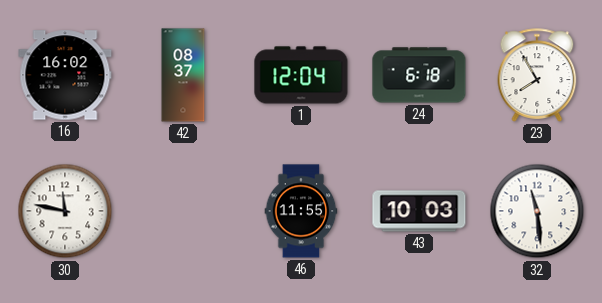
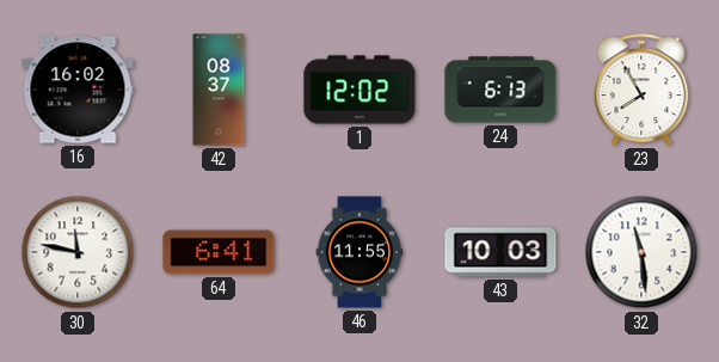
1: 12:04 -> 12:02
24: 6:18 -> 6:13
64: none -> 6:41
